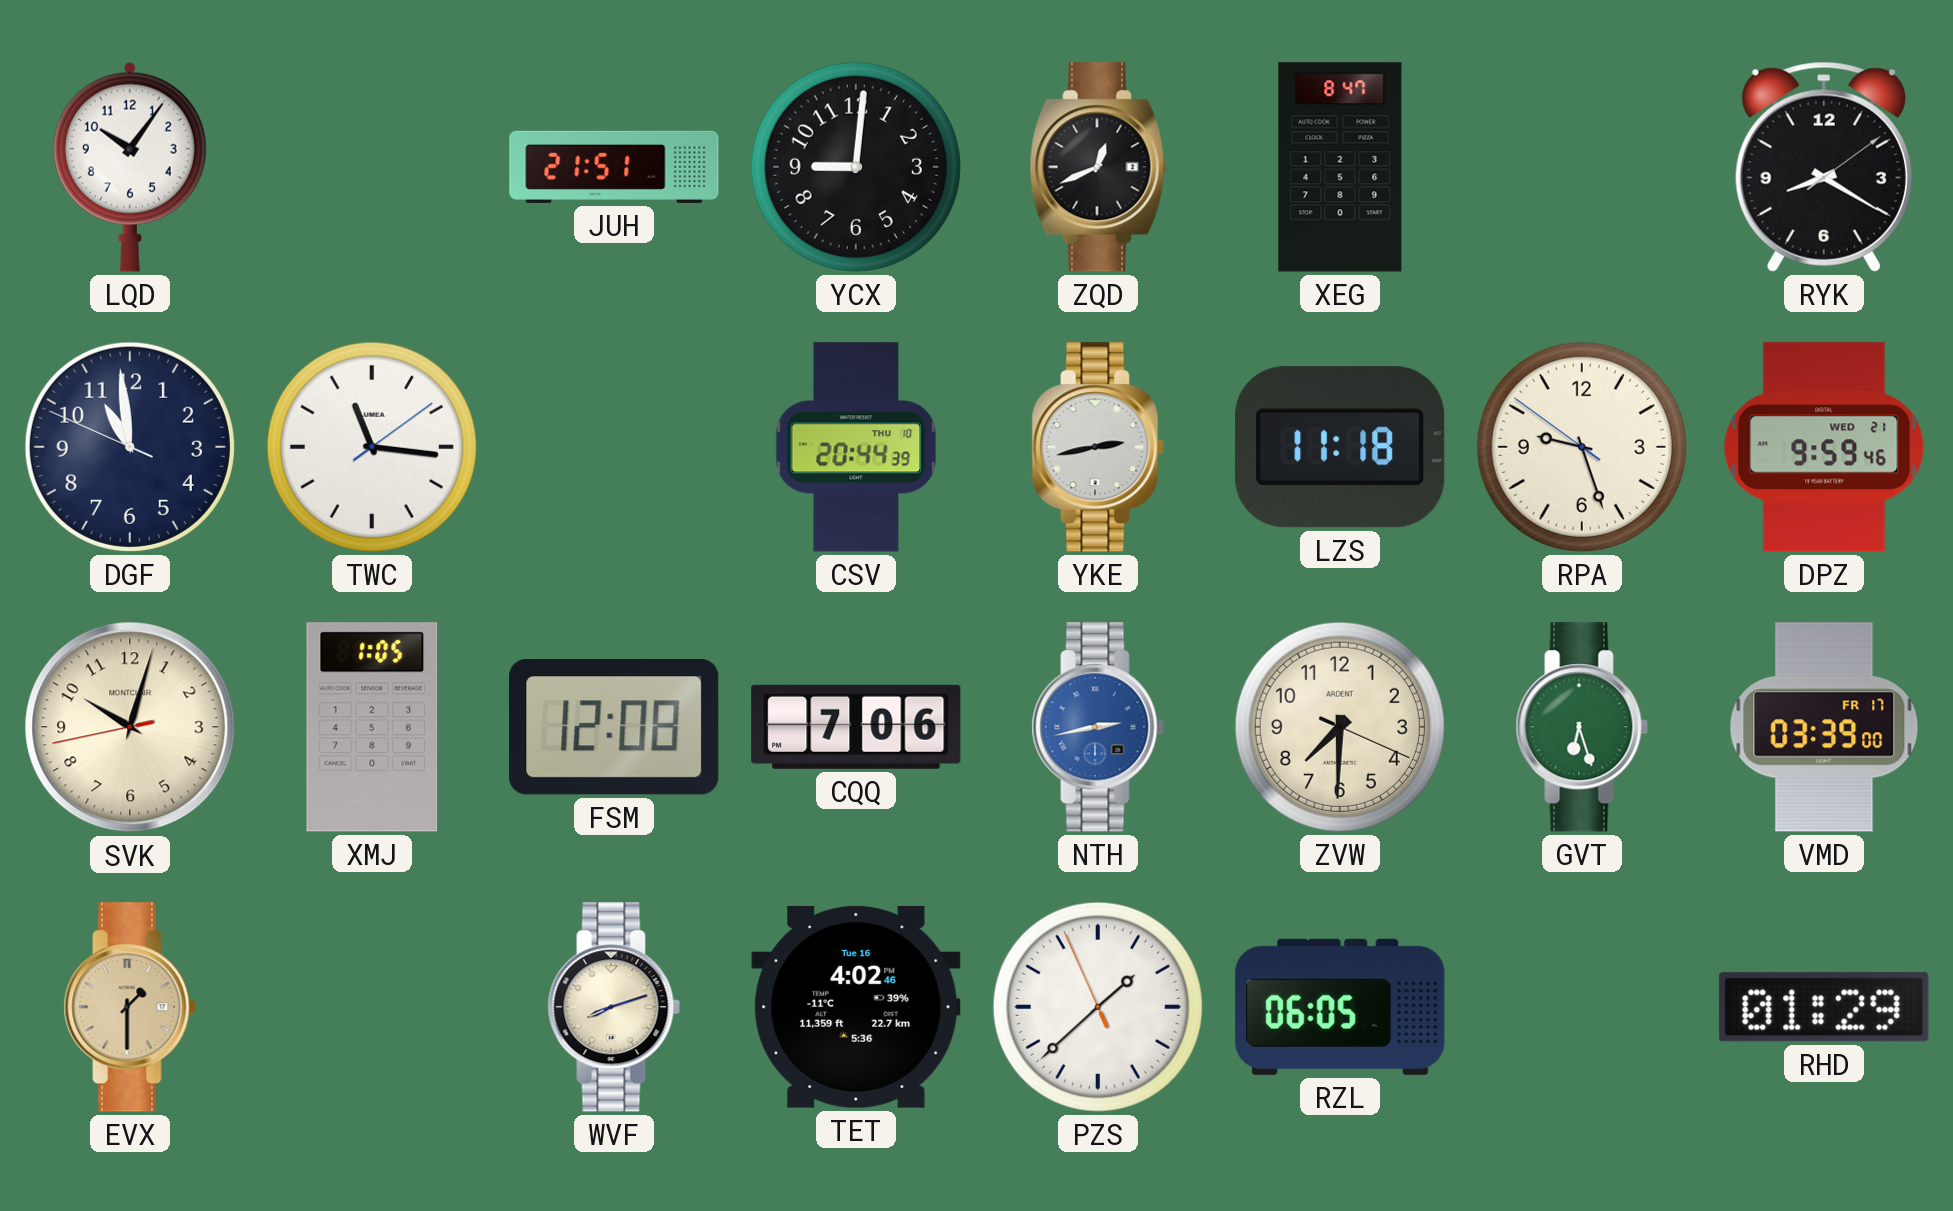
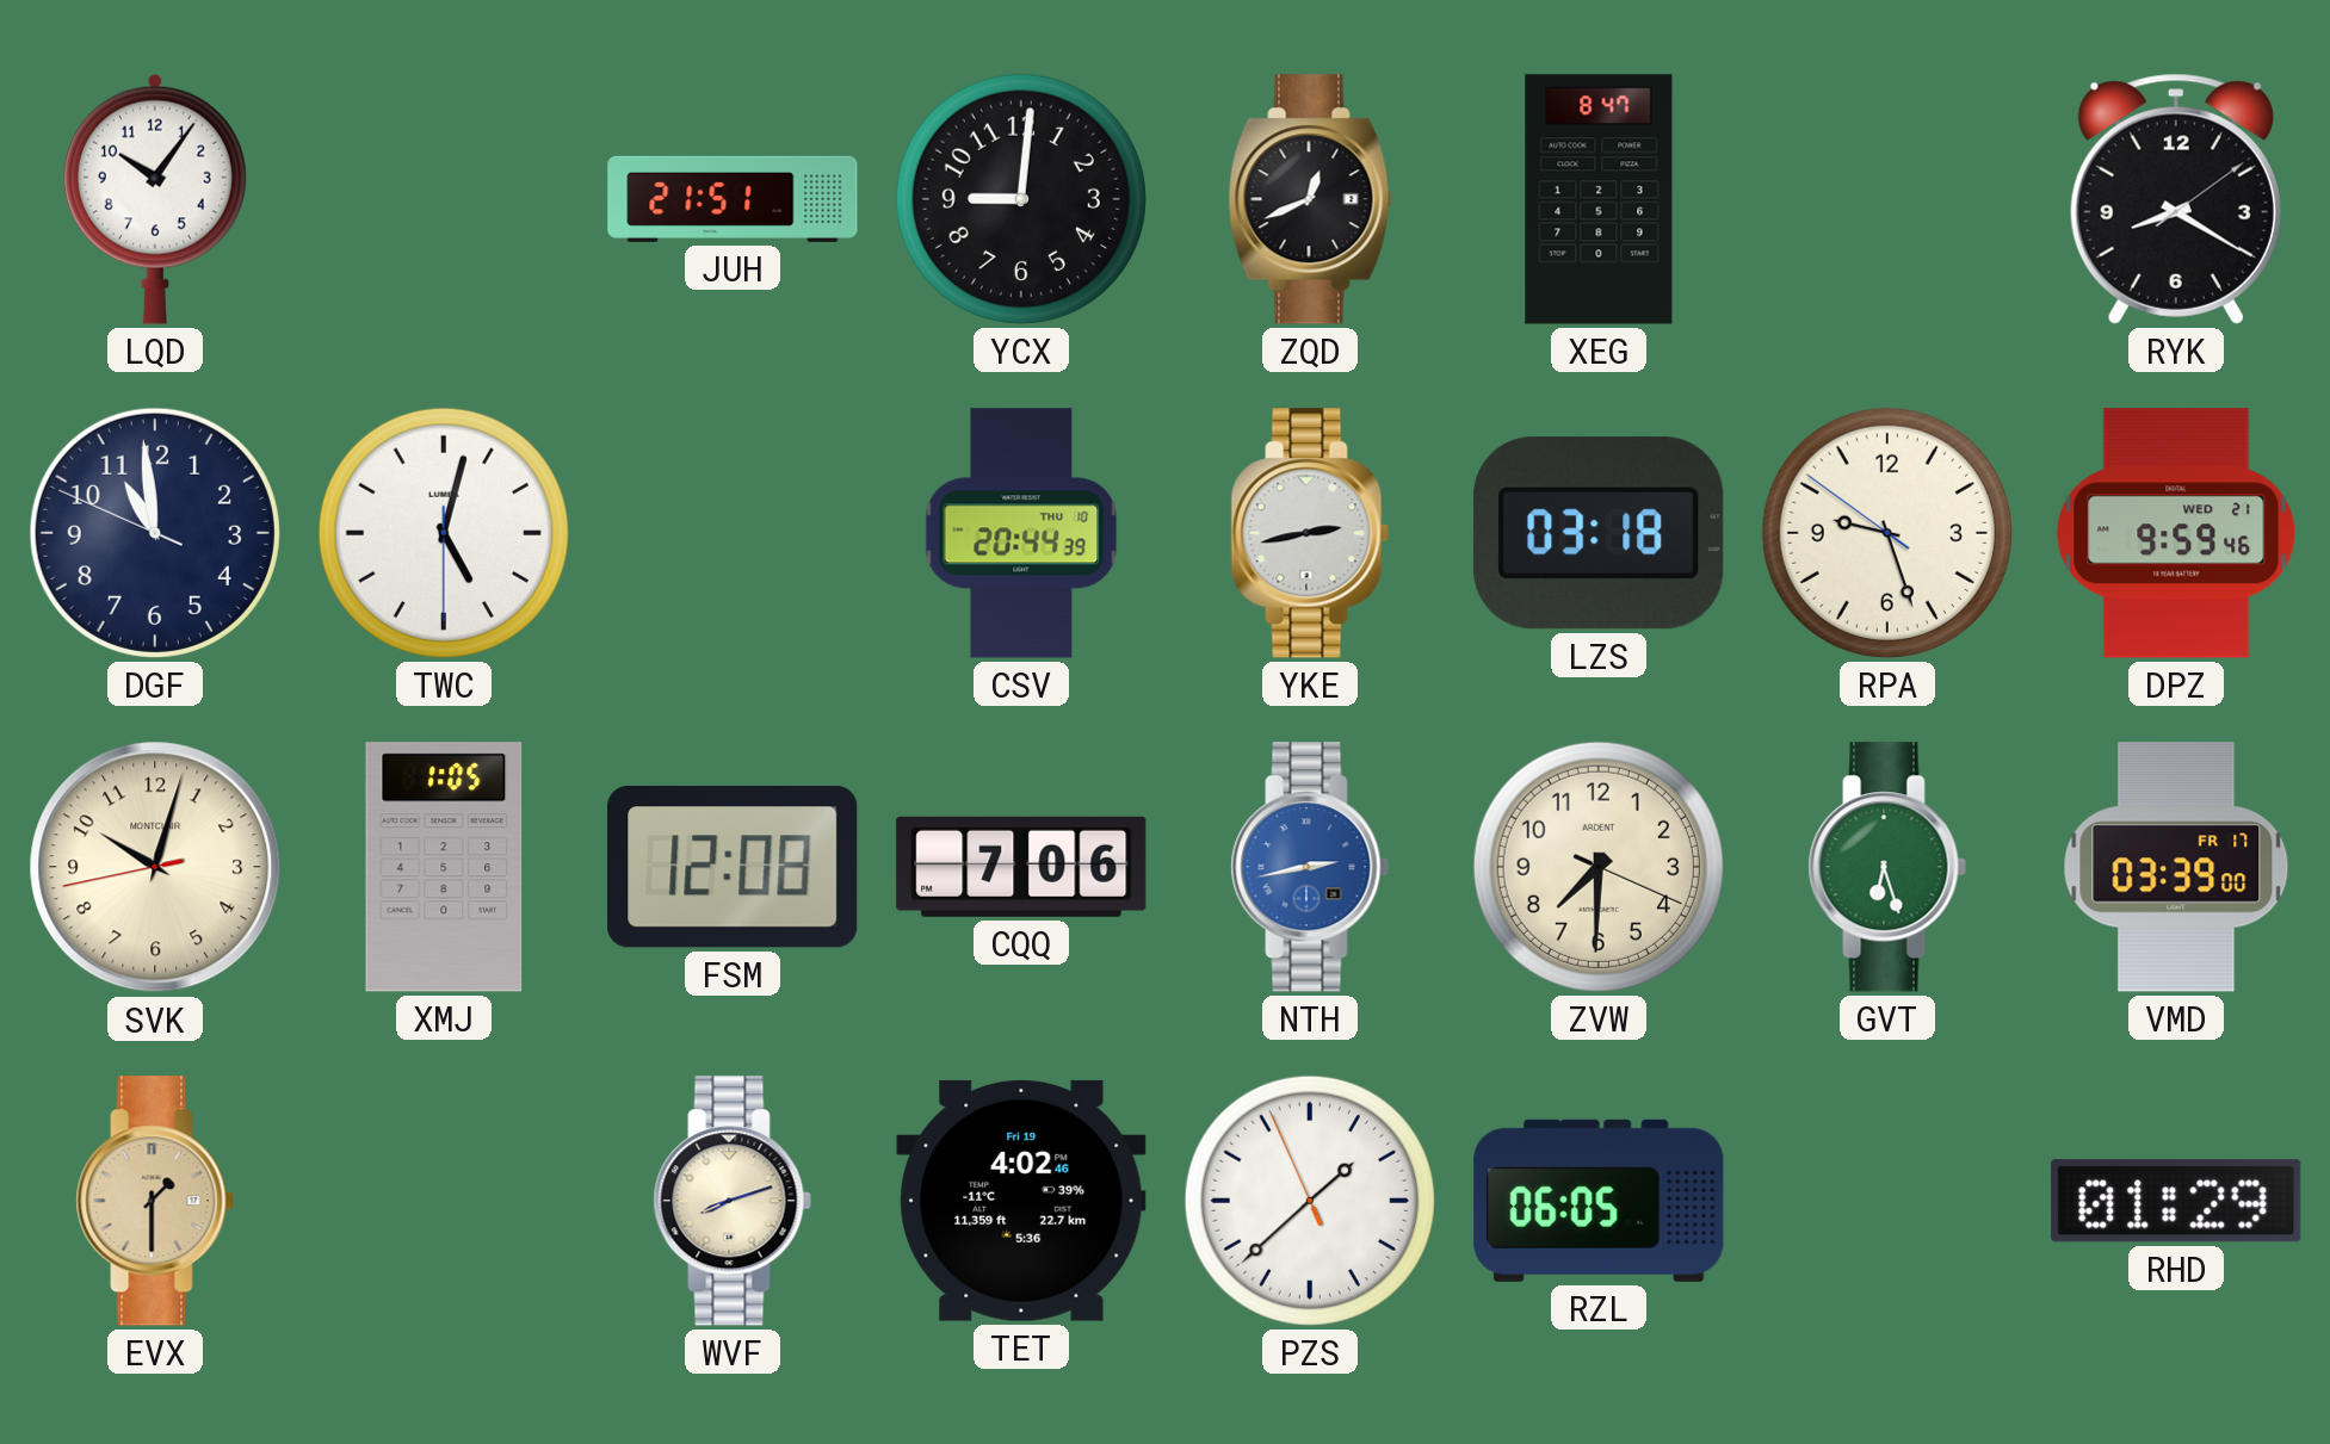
TWC: 11:16 -> 5:02
LZS: 11:18 -> 03:18
TET date: Tue 16 -> Fri 19
